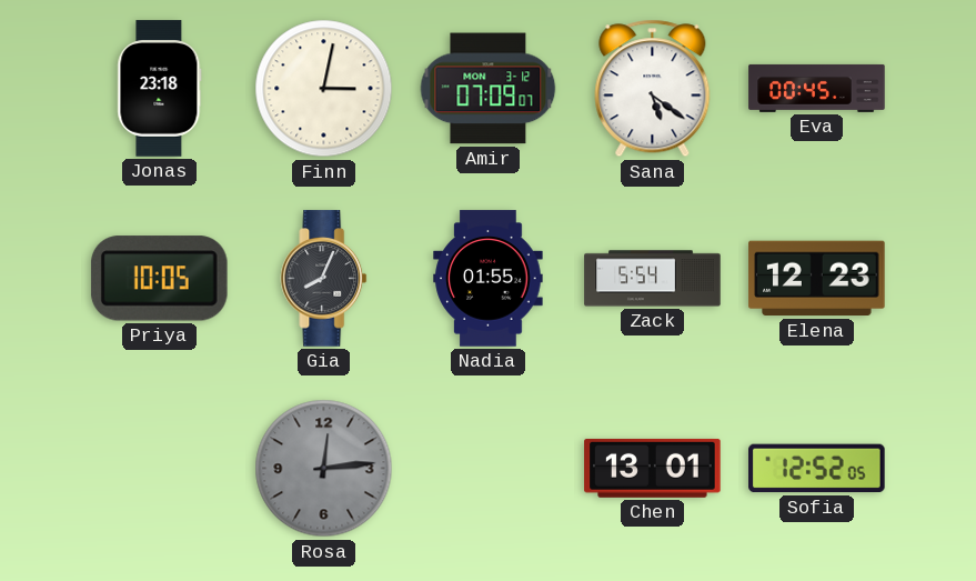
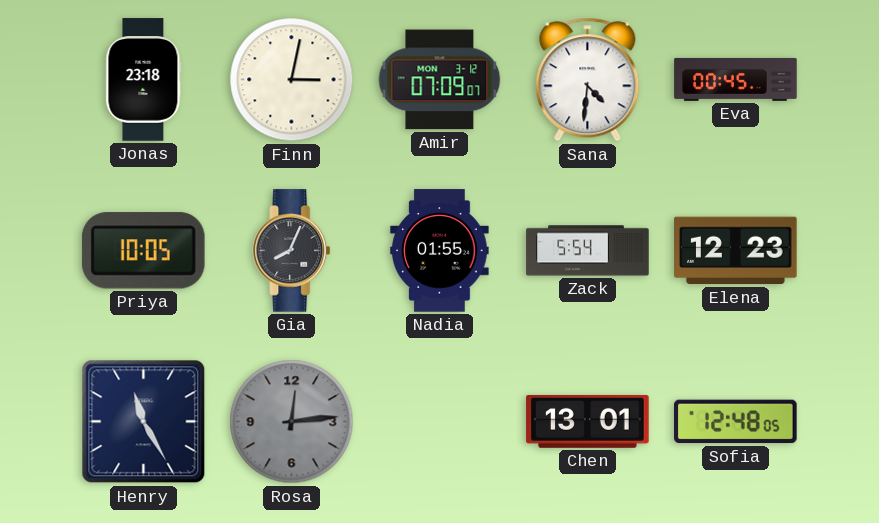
Sana: 5:21 -> 4:31
Henry: none -> 11:25
Sofia: 12:52 -> 12:48
